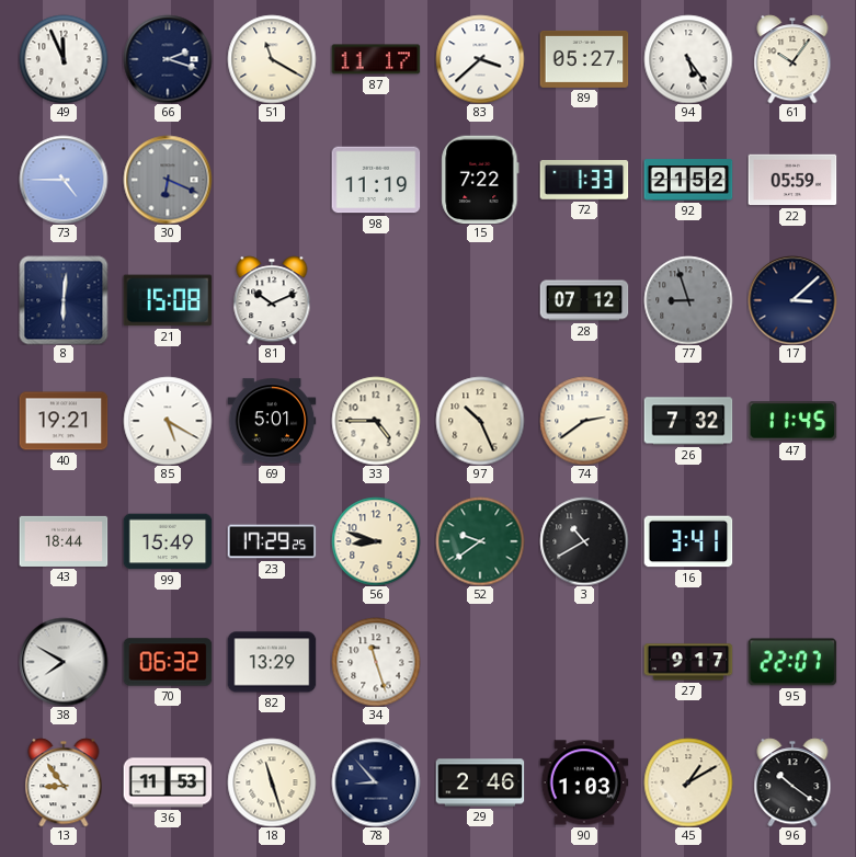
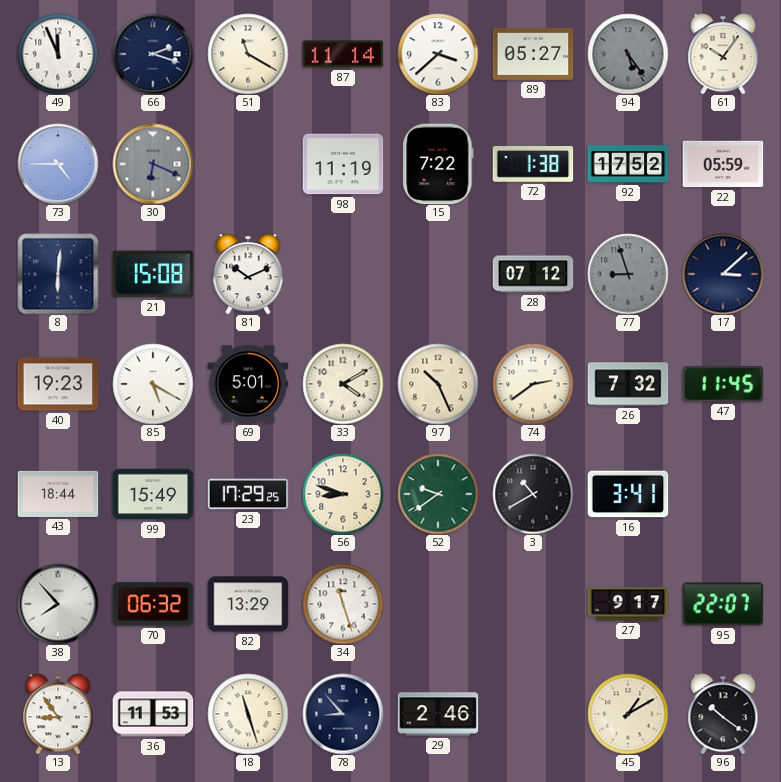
87: 11:17 -> 11:14
94 dial: white -> grey
72: 1:33 -> 1:38
92: 21:52 -> 17:52
40: 19:21 -> 19:23
33: 4:45 -> 4:10
38: 7:50 -> 7:53
90: 1:03 -> none
